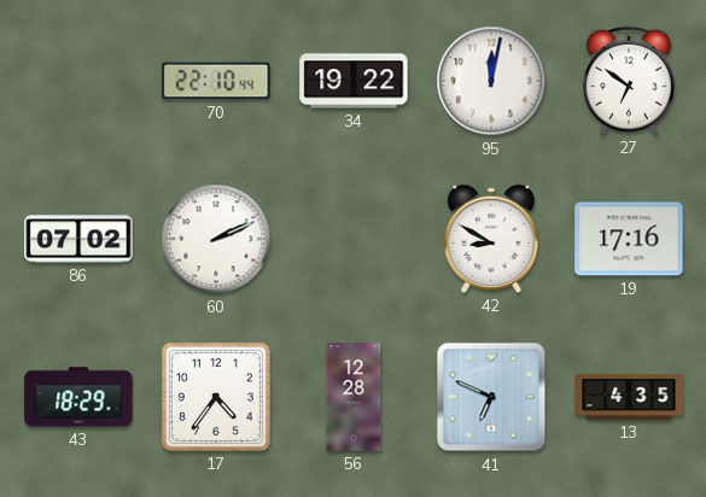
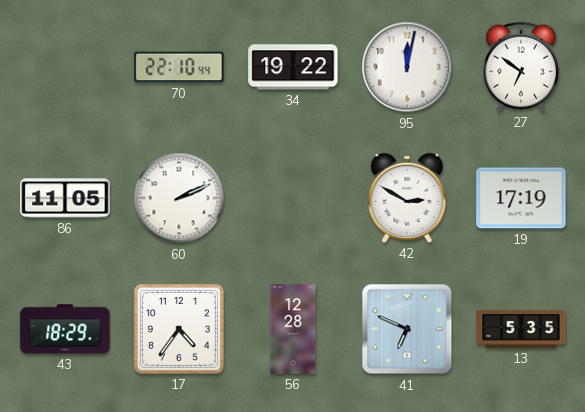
86: 07:02 -> 11:05
42: 8:50 -> 2:50
19: 17:16 -> 17:19
13: 4:35 -> 5:35
